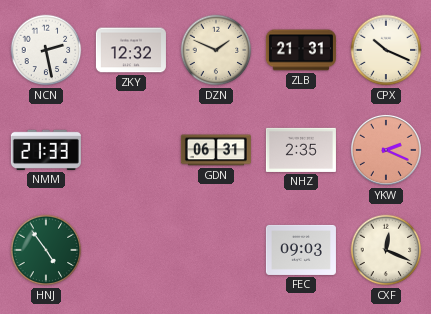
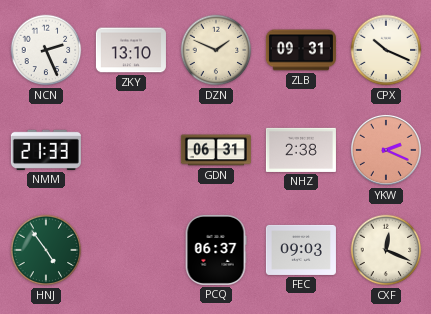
NCN: 2:28 -> 2:26
ZKY: 12:32 -> 13:10
ZLB: 21:31 -> 09:31
NHZ: 2:35 -> 2:38
PCQ: none -> 06:37
